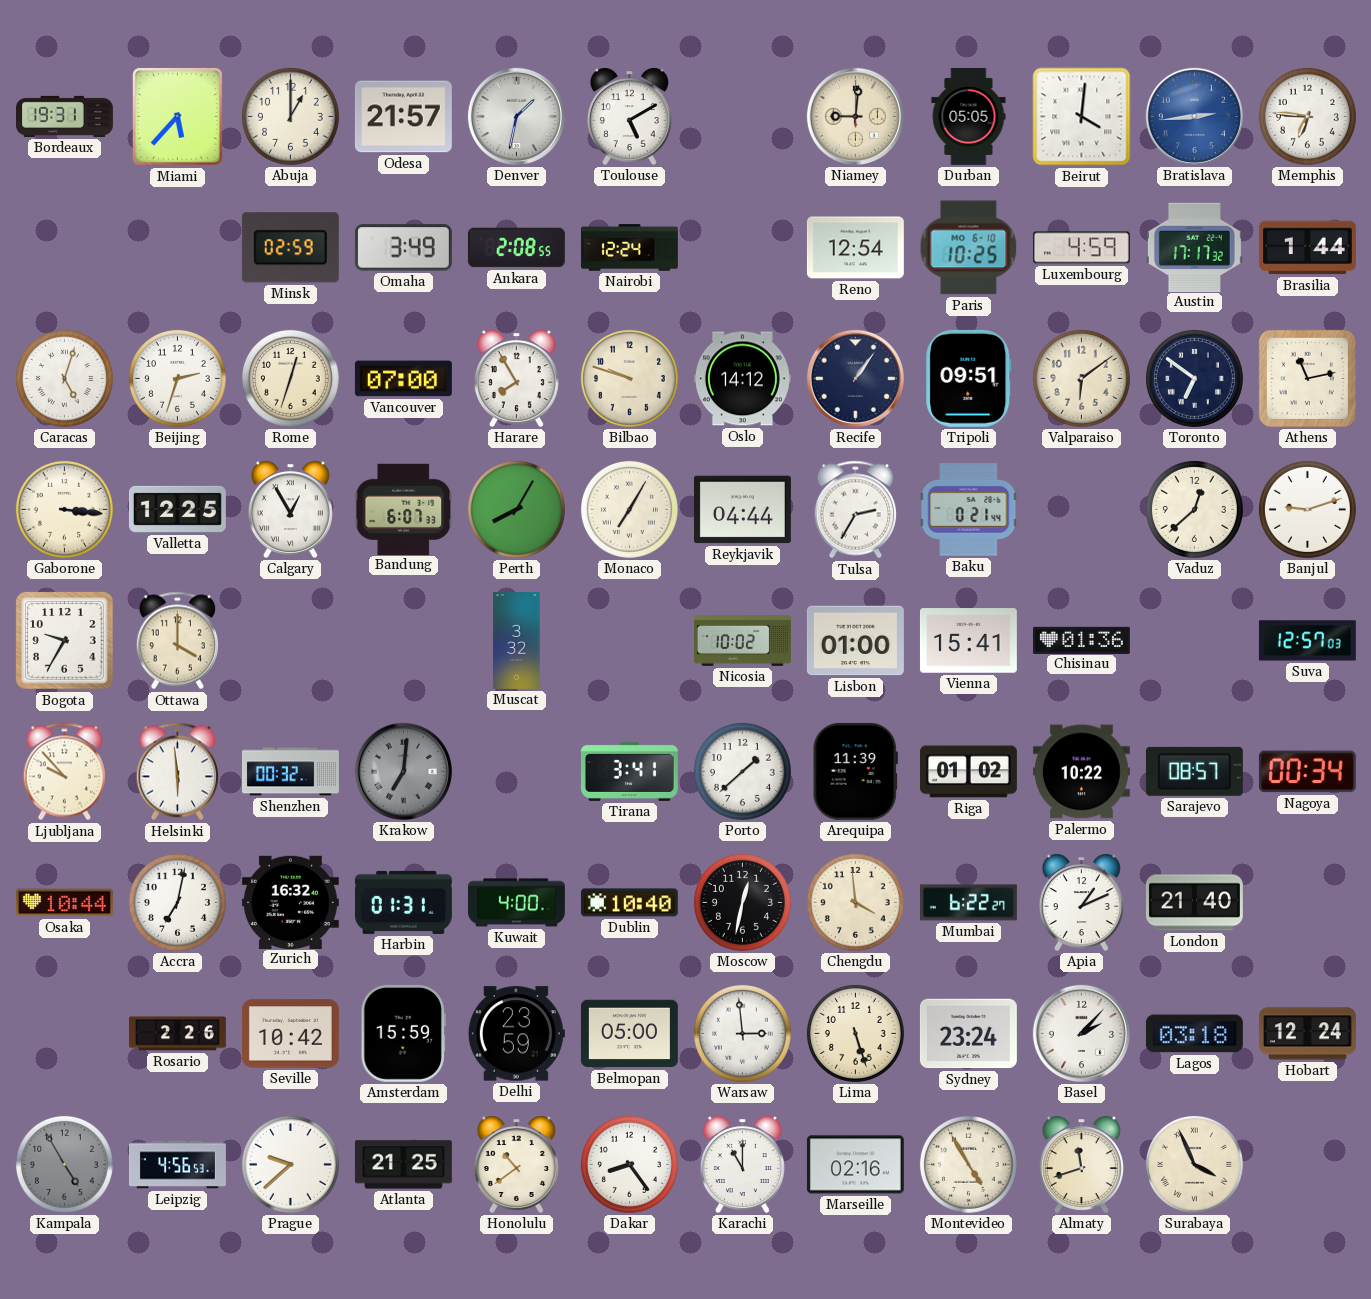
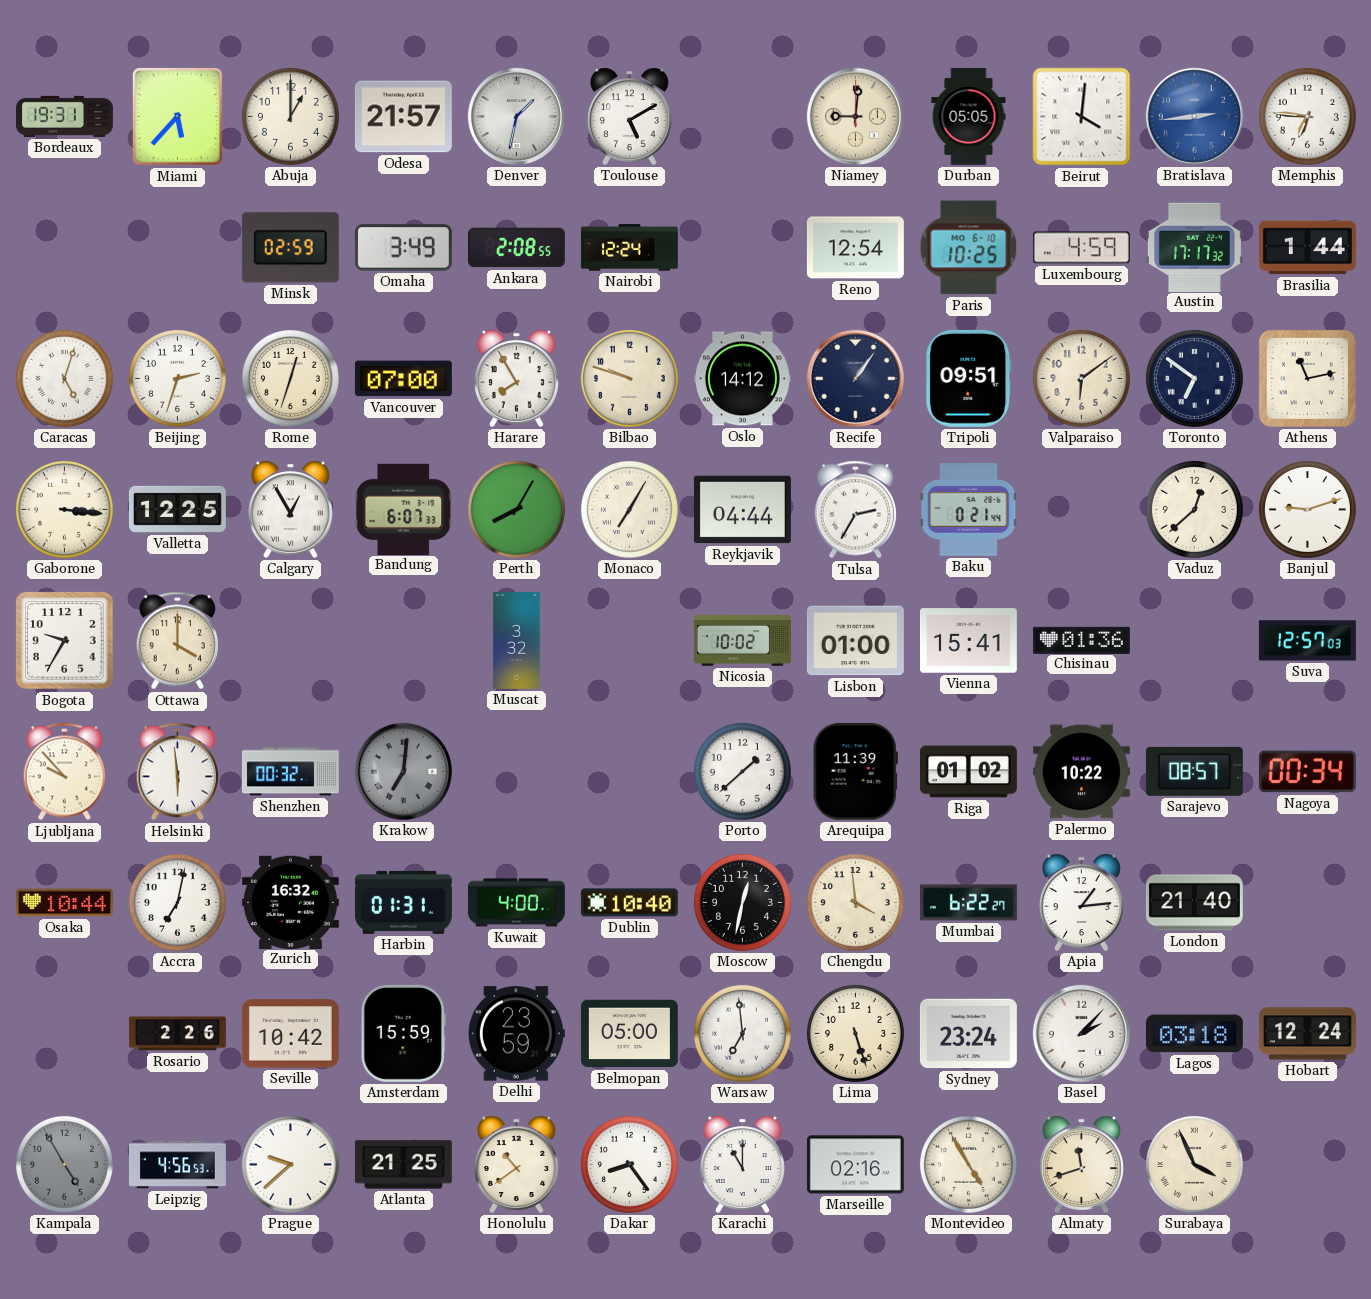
Tirana: 3:41 -> none
Apia: 1:11 -> 1:14
Warsaw: 2:59 -> 6:59
